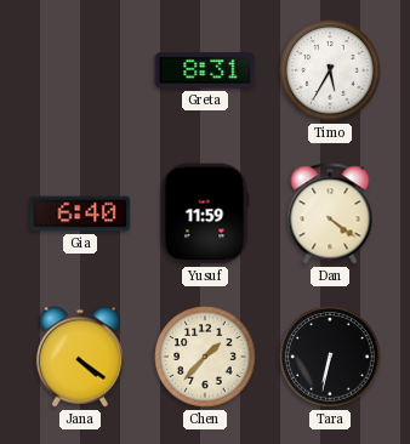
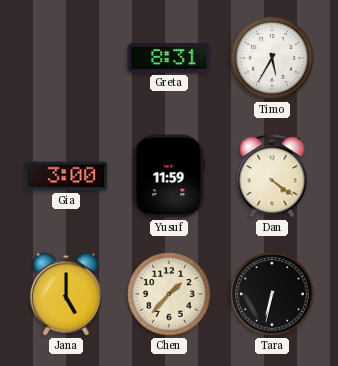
Gia: 6:40 -> 3:00
Jana: 4:21 -> 5:00
